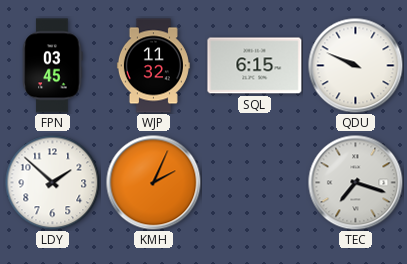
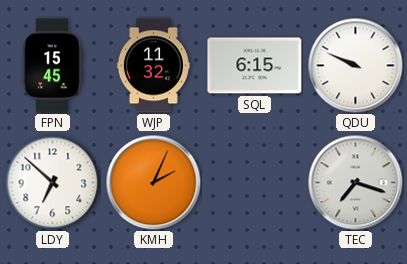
FPN: 03:45 -> 15:45
LDY: 1:52 -> 6:52
